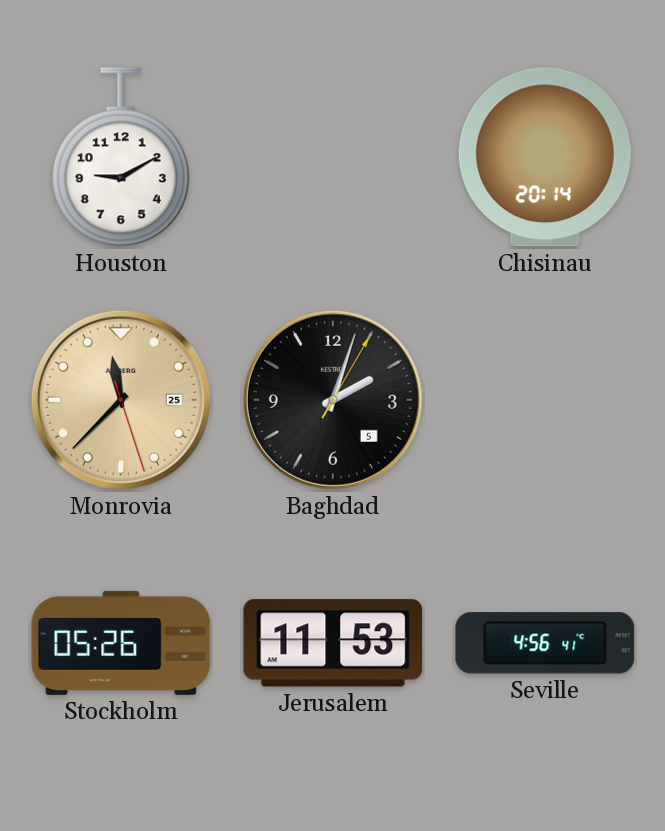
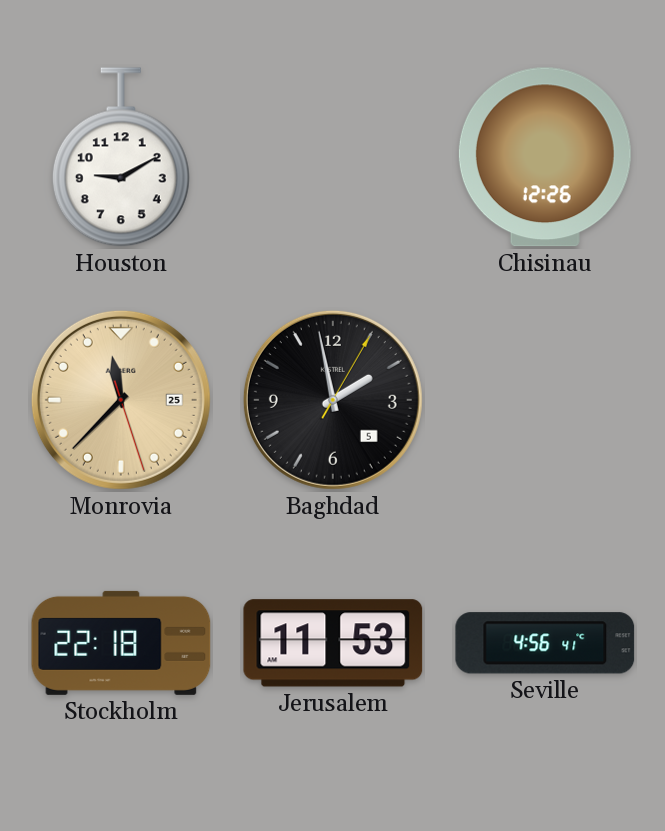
Chisinau: 20:14 -> 12:26
Baghdad: 2:03 -> 1:58
Stockholm: 05:26 -> 22:18
